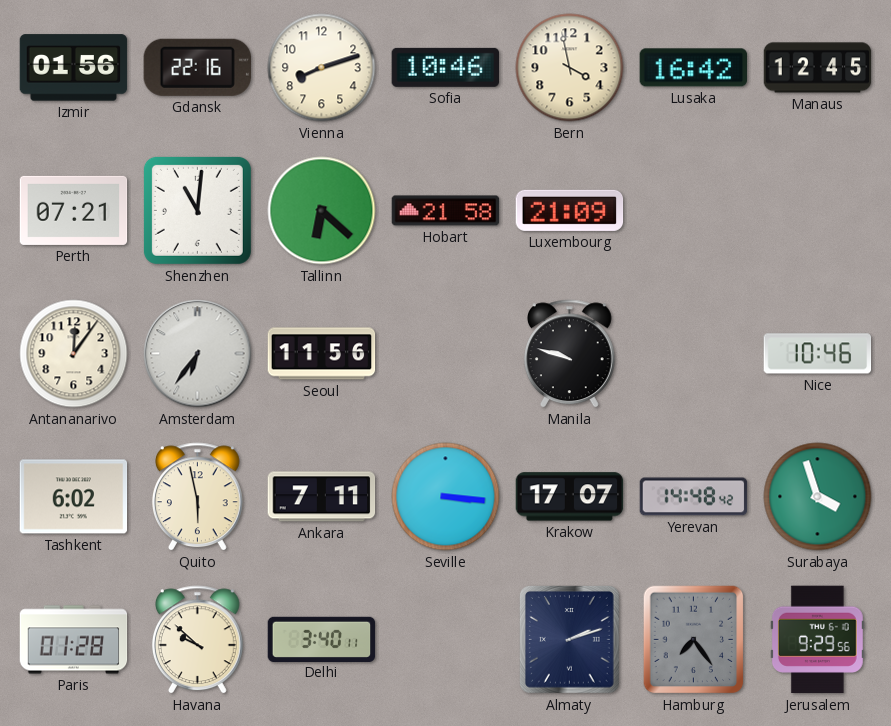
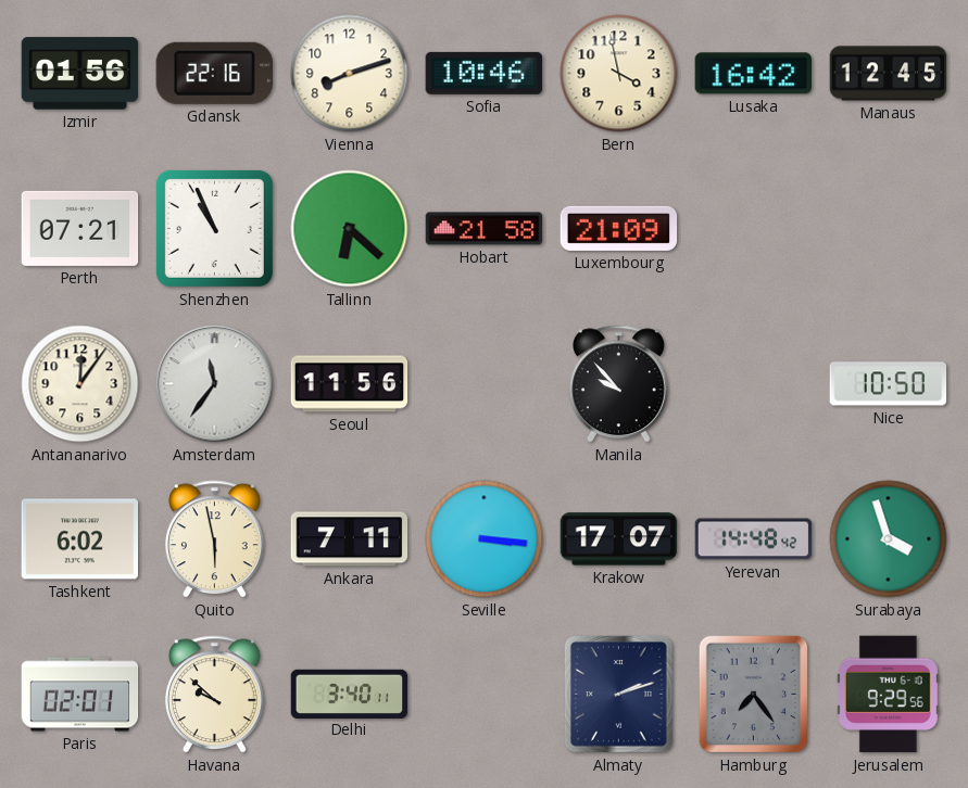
Shenzhen: 11:01 -> 10:56
Amsterdam: 6:36 -> 11:36
Manila: 9:48 -> 9:53
Nice: 10:46 -> 10:50
Paris: 01:28 -> 02:01
